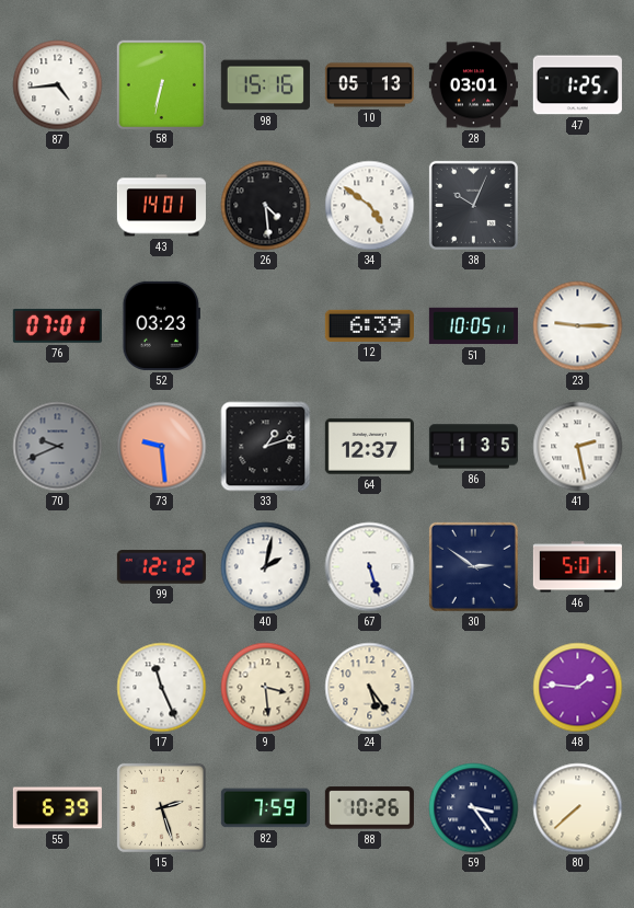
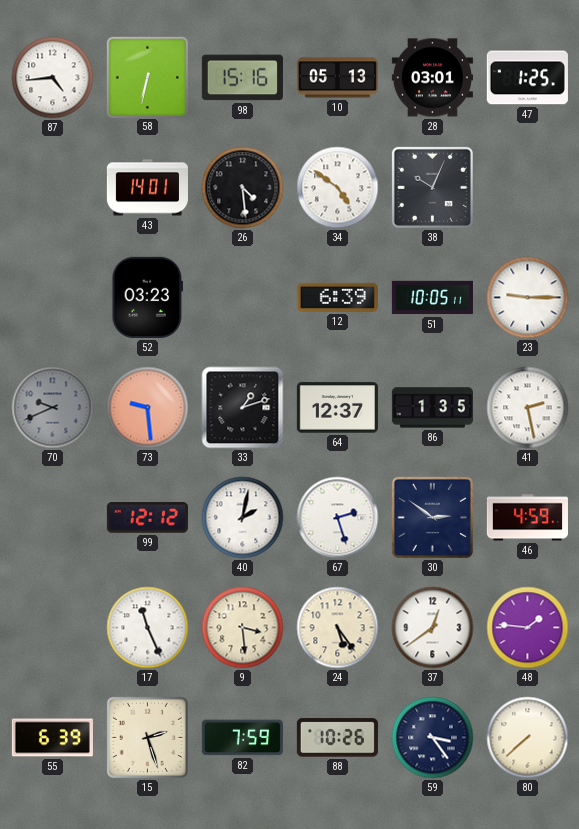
76: 07:01 -> none
67: 5:27 -> 2:27
46: 5:01 -> 4:59
37: none -> 12:39
